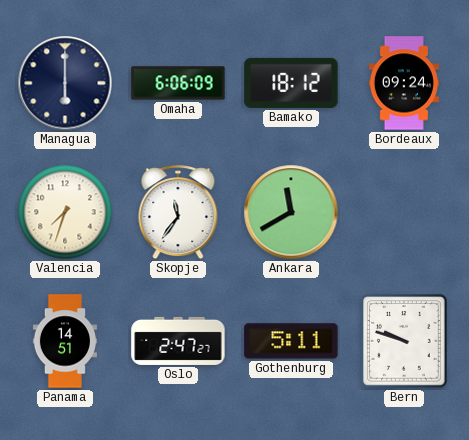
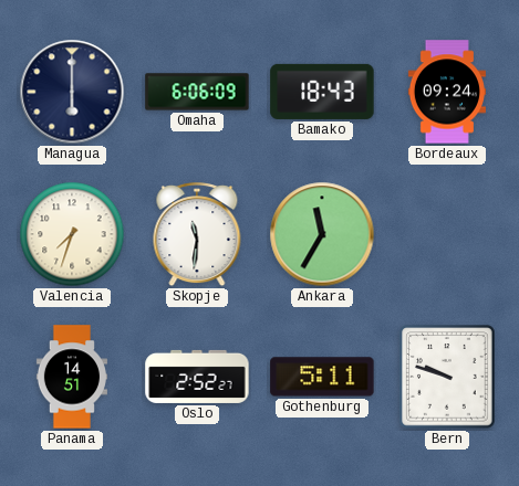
Bamako: 18:12 -> 18:43
Skopje: 11:36 -> 11:31
Ankara: 11:40 -> 11:35
Oslo: 2:47 -> 2:52
